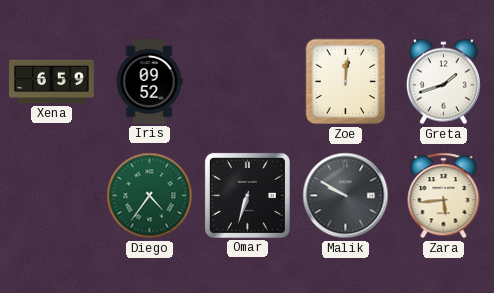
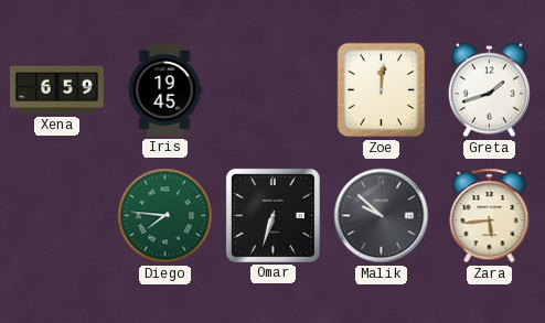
Iris: 09:52 -> 19:45
Diego: 4:36 -> 7:46
Malik: 9:50 -> 9:52
